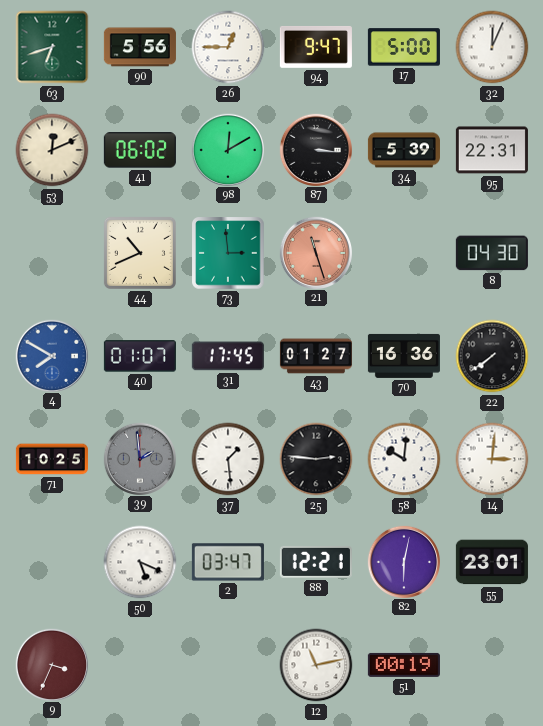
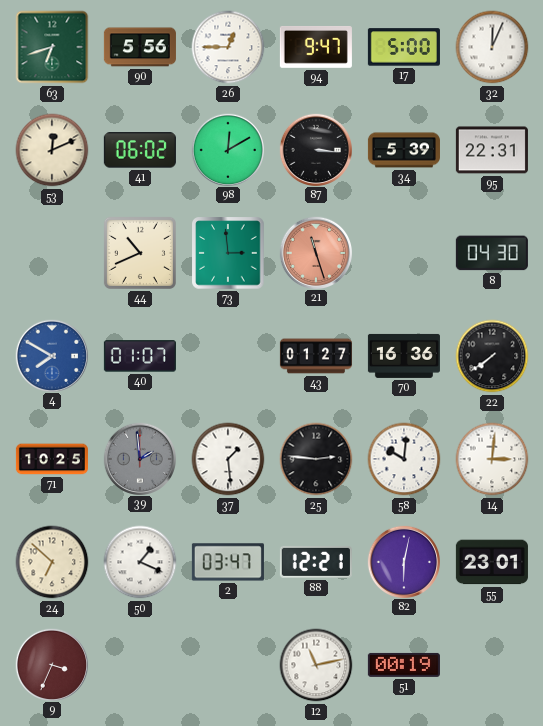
31: 17:45 -> none
24: none -> 6:52
50: 5:19 -> 1:19
